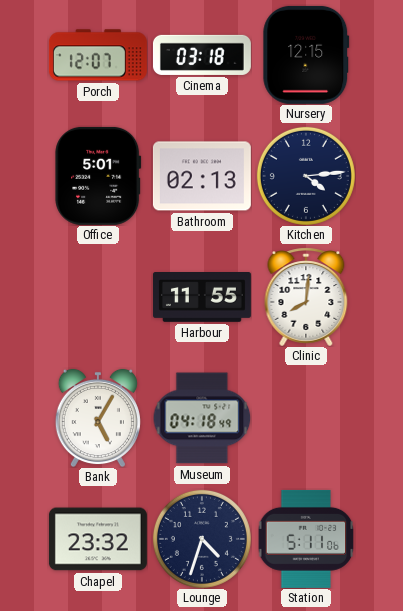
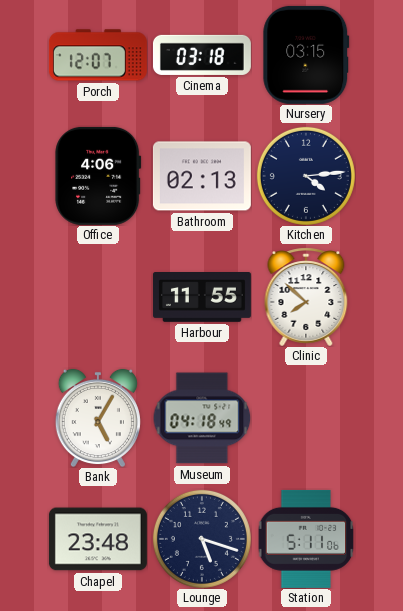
Nursery: 12:15 -> 03:15
Office: 5:01 -> 4:06
Clinic: 8:01 -> 7:52
Chapel: 23:32 -> 23:48
Lounge: 4:33 -> 5:18
